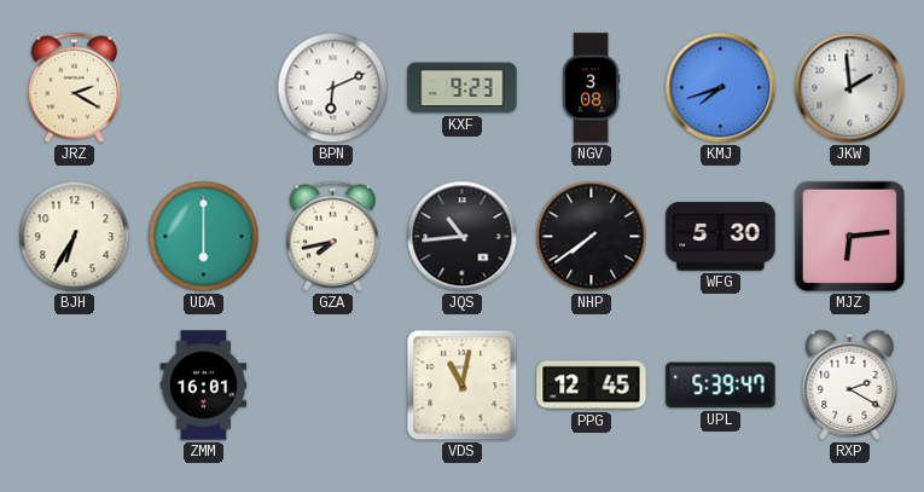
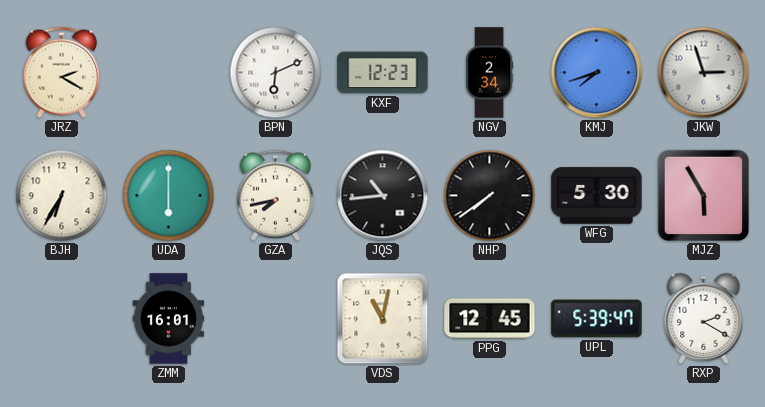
KXF: 9:23 -> 12:23
NGV: 3:08 -> 2:34
JKW: 1:59 -> 2:57
MJZ: 6:14 -> 5:55
